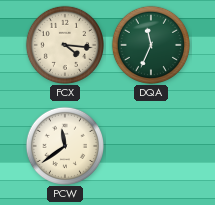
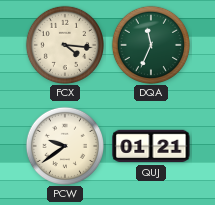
PCW: 11:39 -> 9:39
QUJ: none -> 01:21
